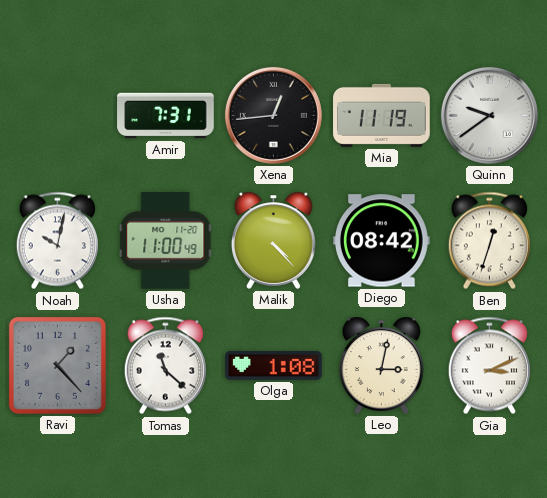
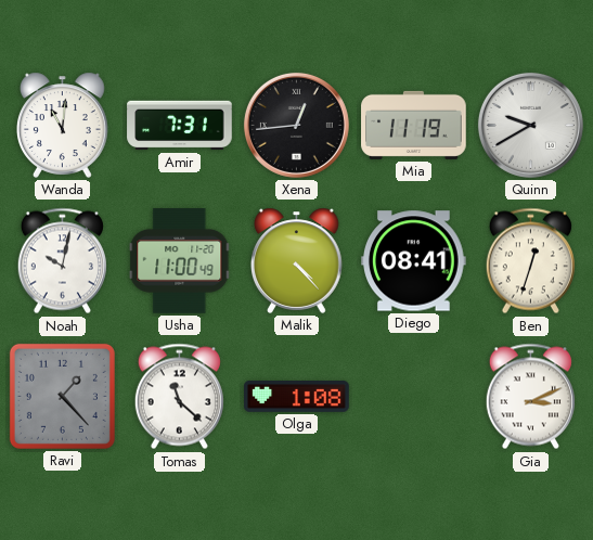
Wanda: none -> 11:01
Quinn: 9:39 -> 9:40
Diego: 08:42 -> 08:41
Leo: 3:02 -> none
